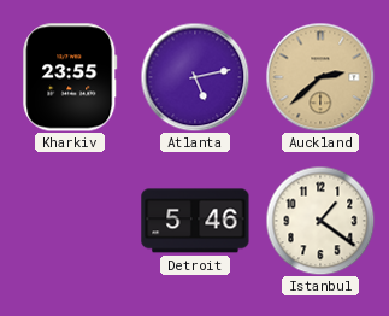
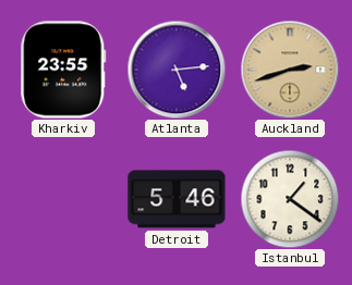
Atlanta: 5:13 -> 5:14
Auckland: 2:38 -> 2:42
